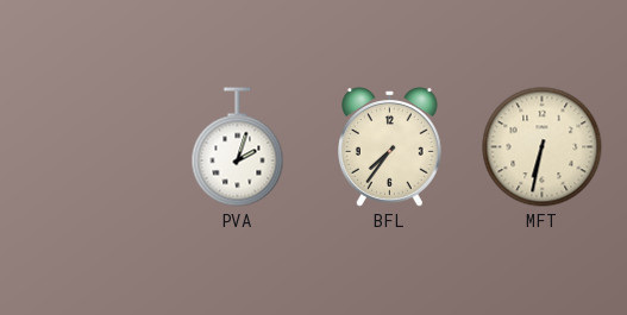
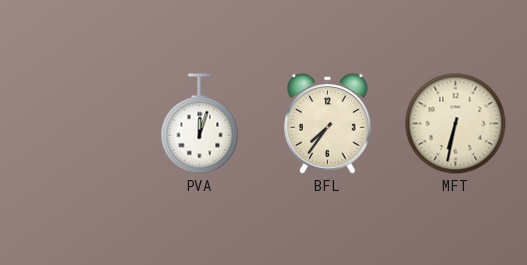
PVA: 2:03 -> 12:03
